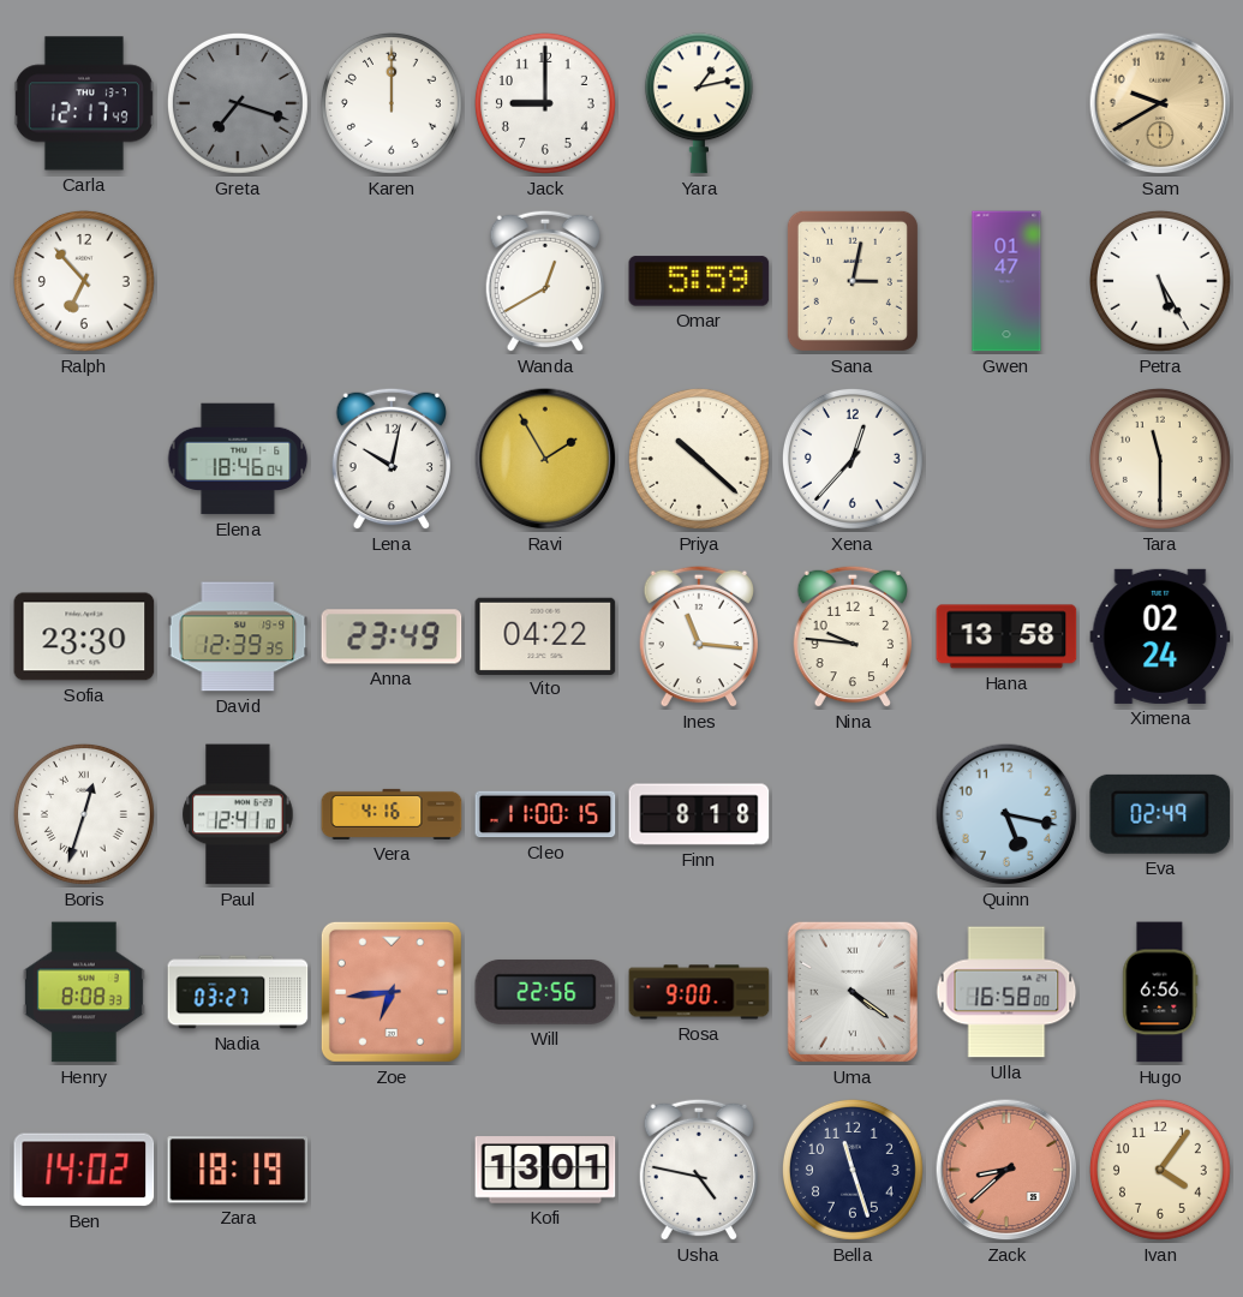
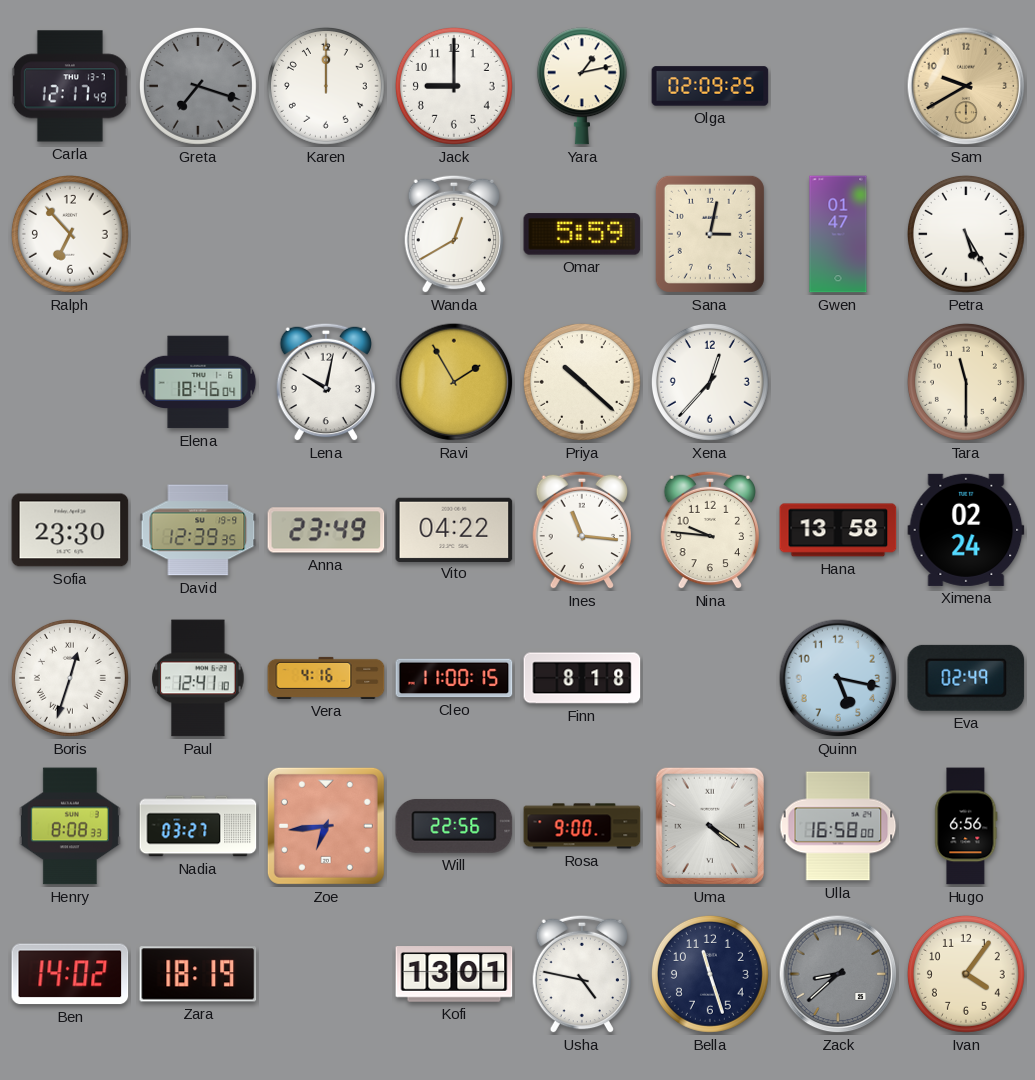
Olga: none -> 02:09
Zack dial: salmon -> grey
